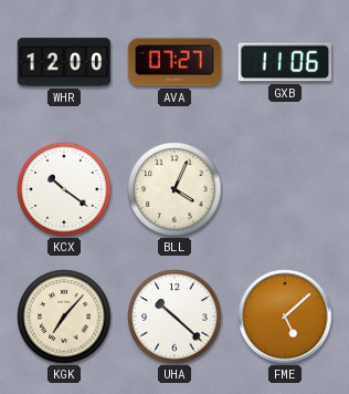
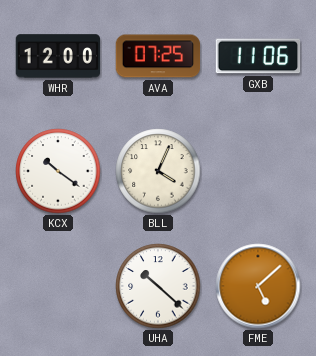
AVA: 07:27 -> 07:25
KGK: 7:07 -> none
